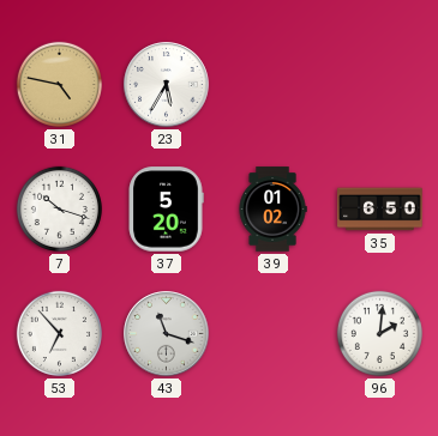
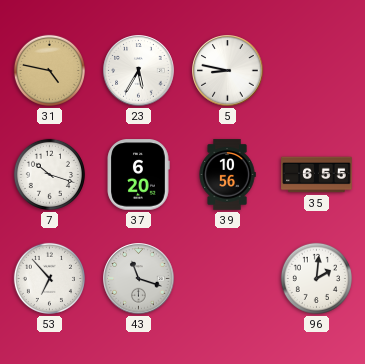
5: none -> 8:47
37: 5:20 -> 6:20
39: 01:02 -> 10:56
35: 6:50 -> 6:55
